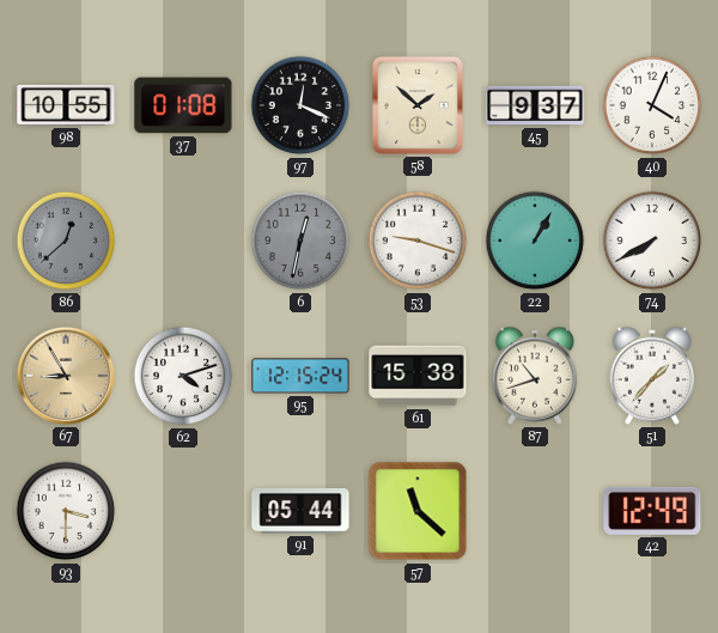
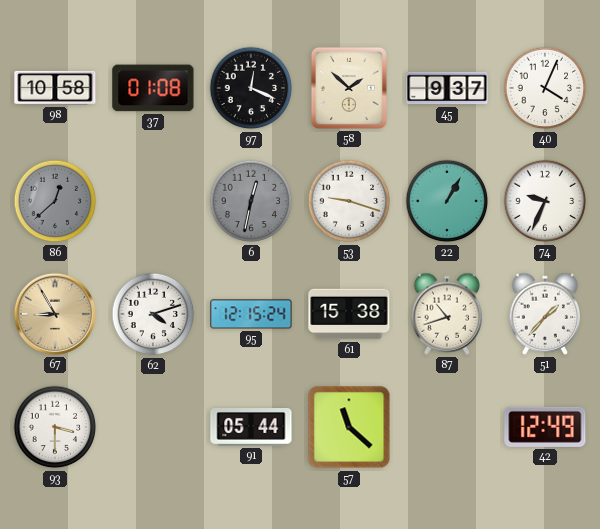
98: 10:55 -> 10:58
74: 7:40 -> 9:34
